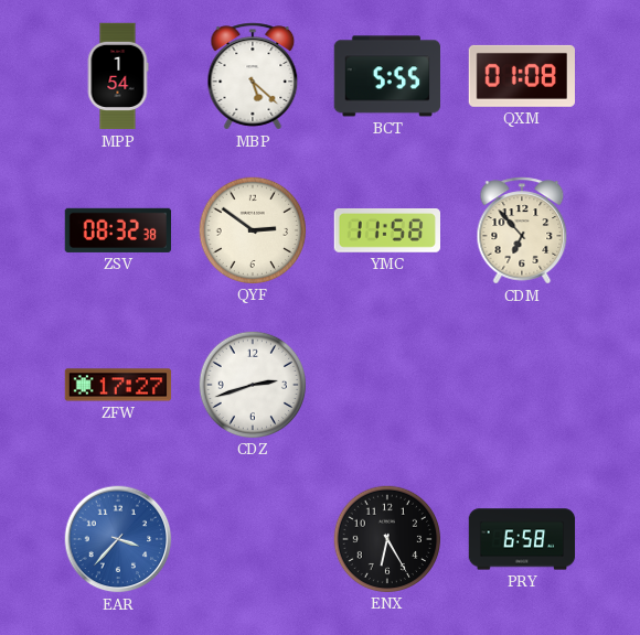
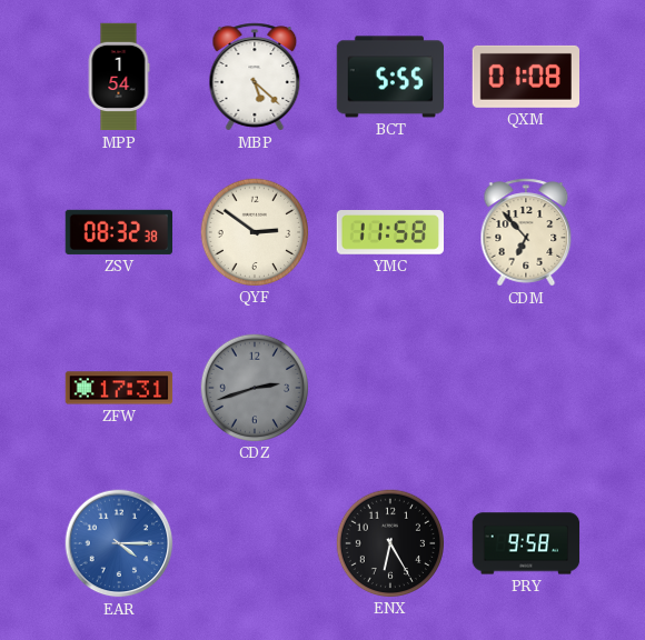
ZFW: 17:27 -> 17:31
CDZ dial: white -> grey
EAR: 3:37 -> 4:15
PRY: 6:58 -> 9:58
